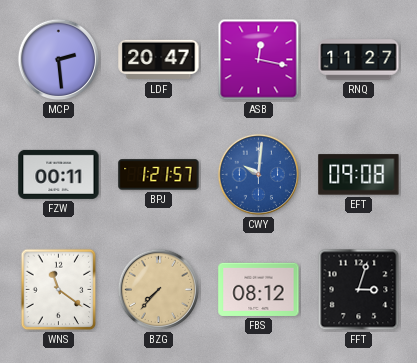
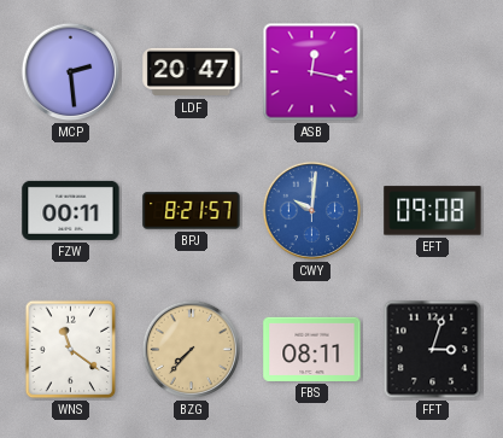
RNQ: 11:27 -> none
BPJ: 1:21 -> 8:21
FBS: 08:12 -> 08:11
